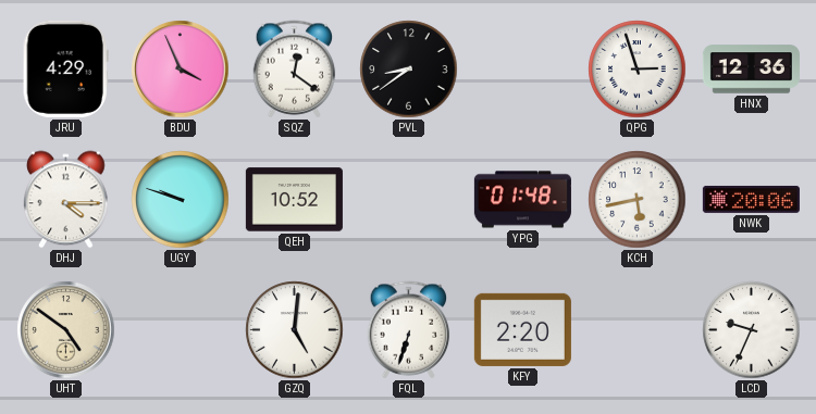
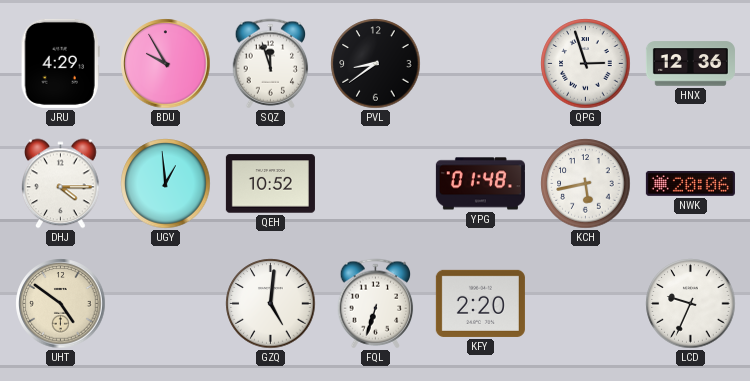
BDU: 3:56 -> 9:55
SQZ: 12:21 -> 11:57
UGY: 9:48 -> 12:59
